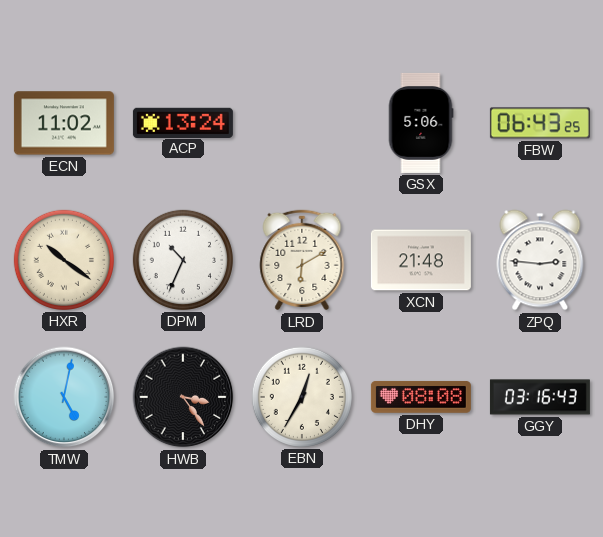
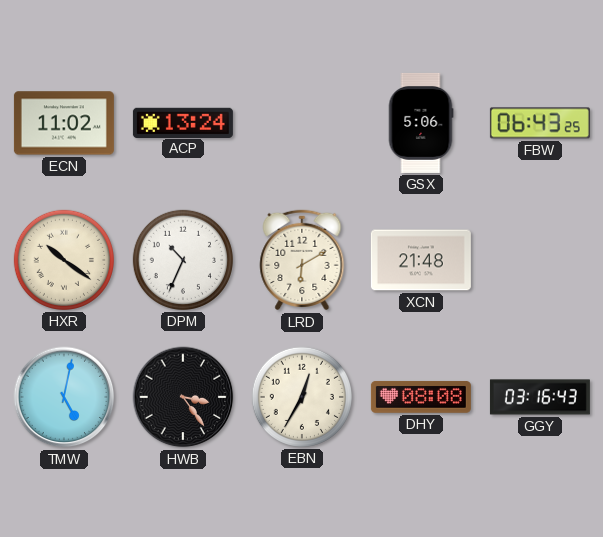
ZPQ: 2:46 -> none
